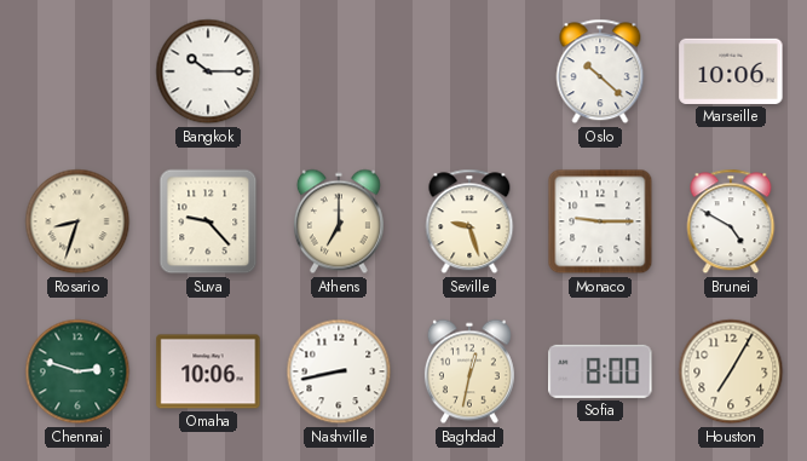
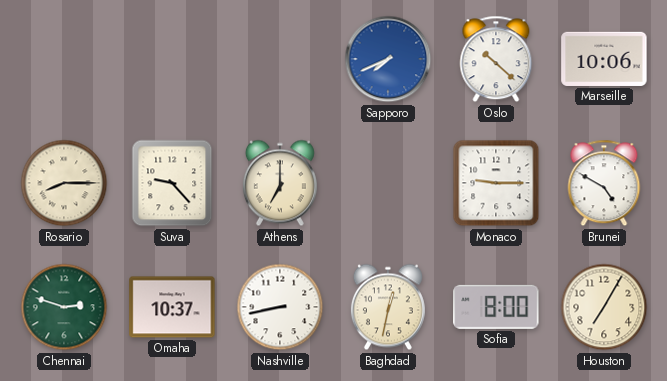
Bangkok: 10:15 -> none
Sapporo: none -> 7:41
Rosario: 8:33 -> 8:15
Seville: 9:27 -> none
Omaha: 10:06 -> 10:37
